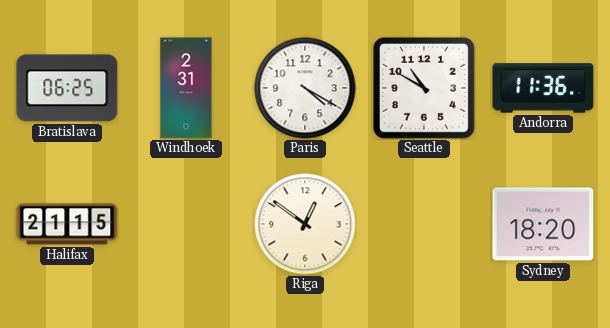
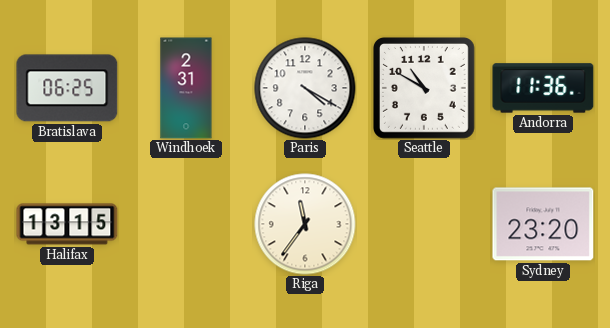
Halifax: 21:15 -> 13:15
Riga: 12:51 -> 11:36
Sydney: 18:20 -> 23:20
